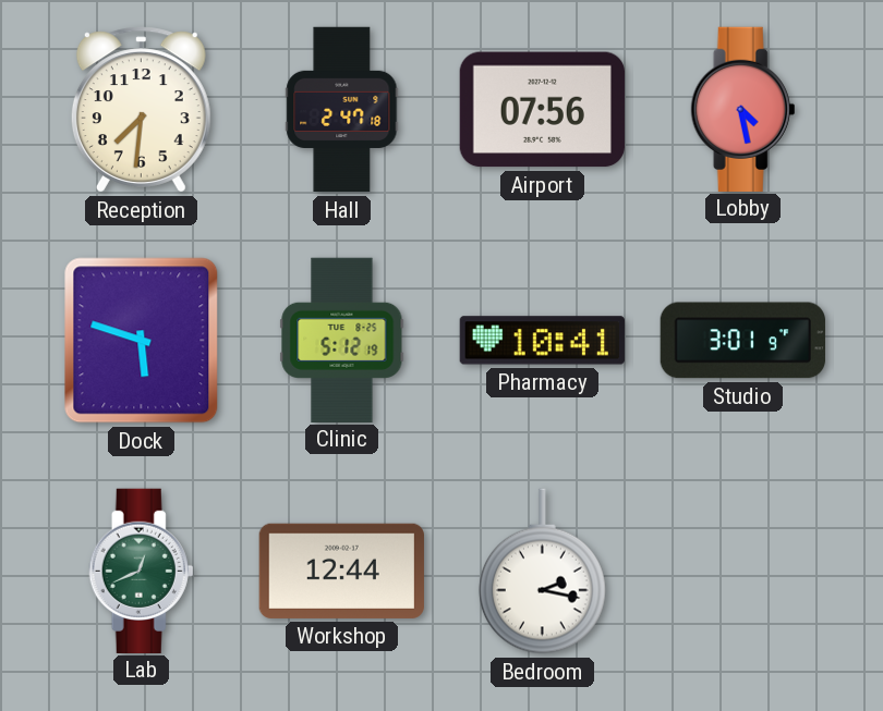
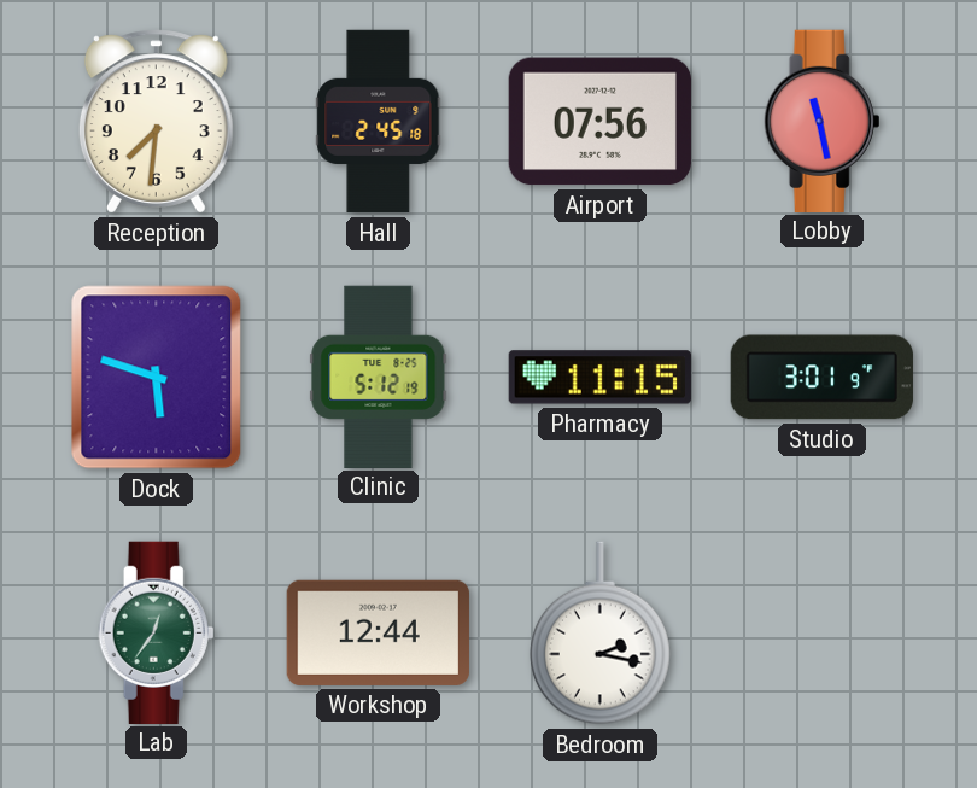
Hall: 2:47 -> 2:45
Lobby: 4:28 -> 11:28
Pharmacy: 10:41 -> 11:15
Lab: 12:41 -> 12:36
